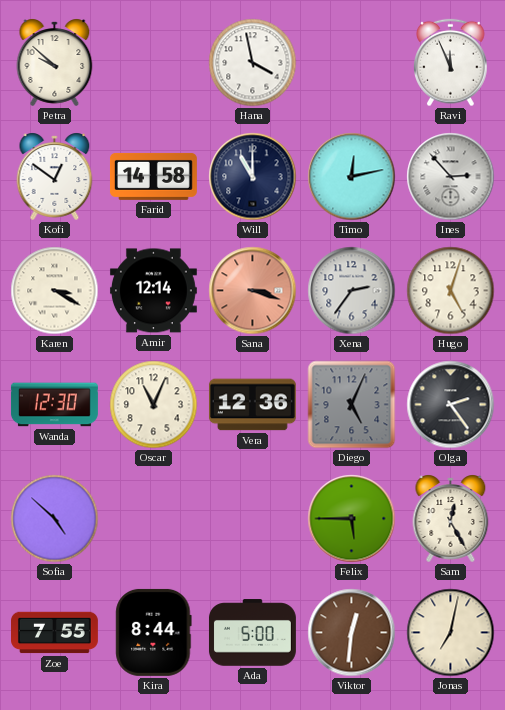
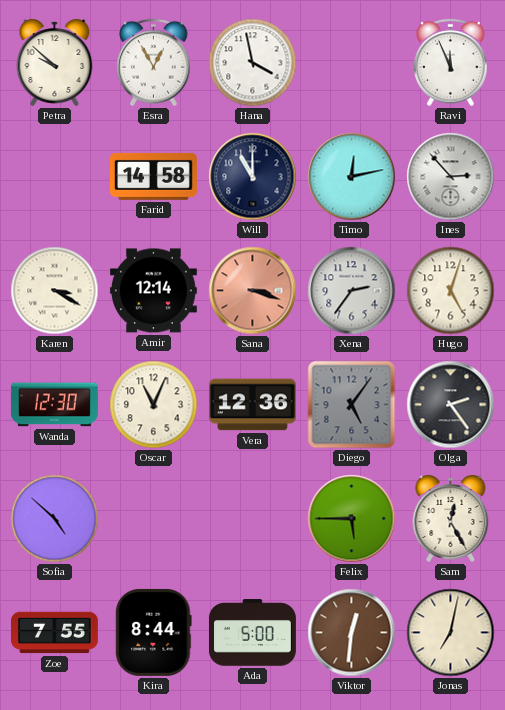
Esra: none -> 12:55
Kofi: 12:51 -> none
Diego: 5:04 -> 5:06
